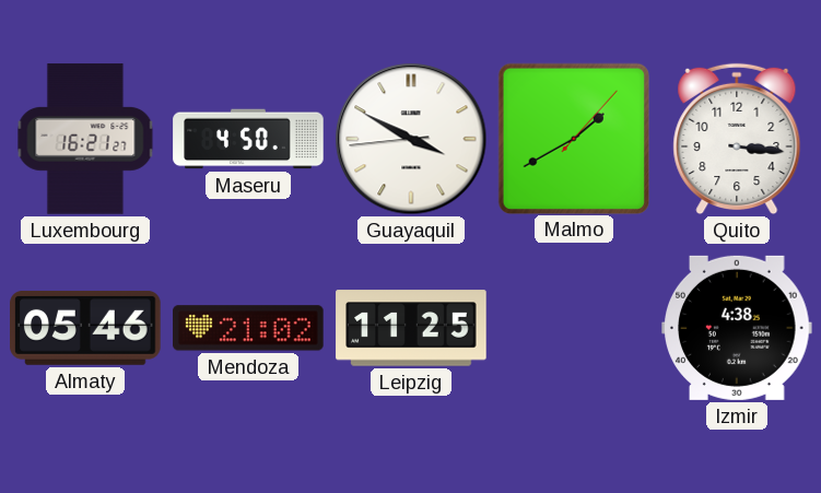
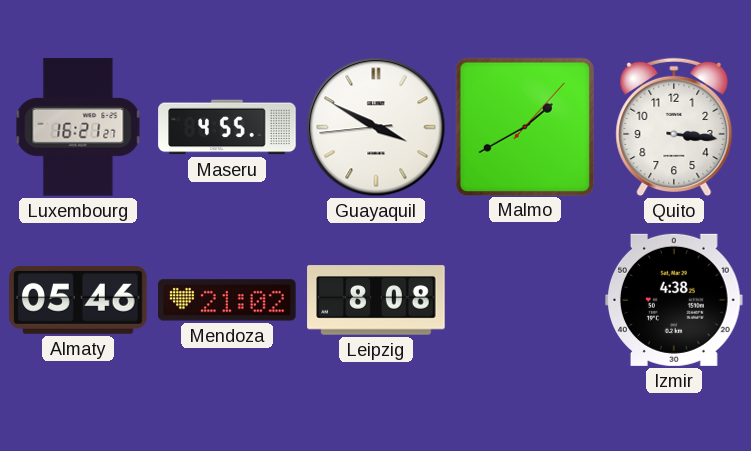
Maseru: 4:50 -> 4:55
Leipzig: 11:25 -> 8:08
